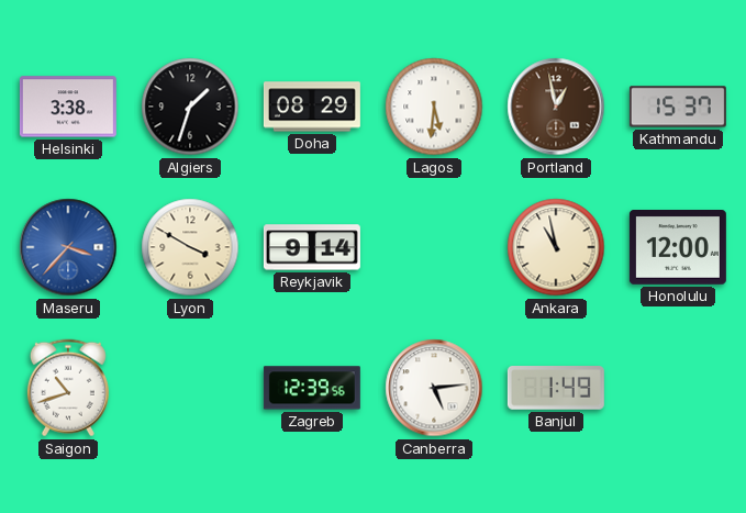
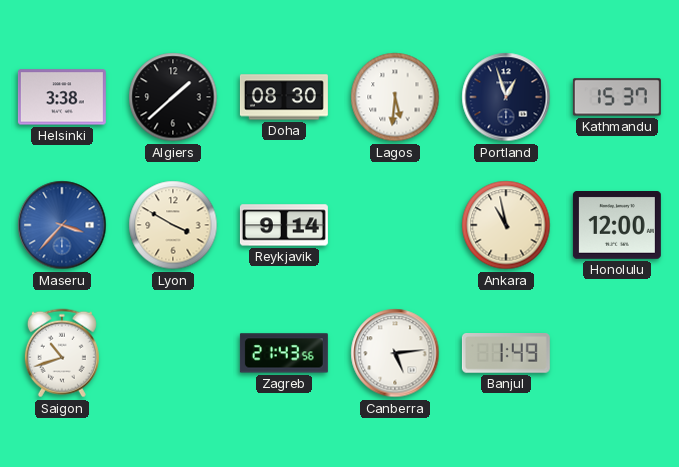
Algiers: 1:33 -> 1:38
Doha: 08:29 -> 08:30
Portland: 12:58 -> 12:57
Portland dial: brown -> navy
Zagreb: 12:39 -> 21:43
